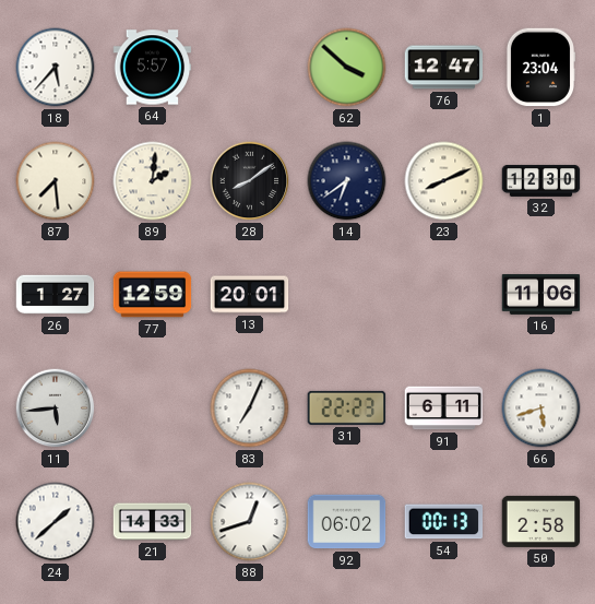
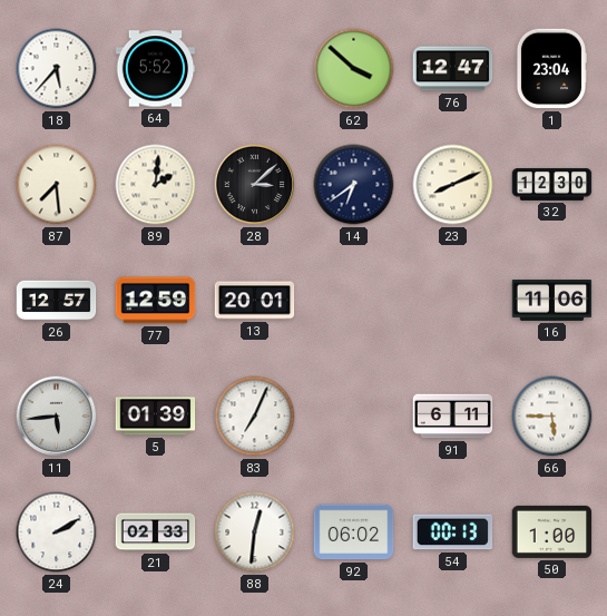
64: 5:57 -> 5:52
28: 8:09 -> 3:08
26: 1:27 -> 12:57
5: none -> 01:39
31: 22:23 -> none
66: 5:42 -> 5:45
24: 1:38 -> 2:10
21: 14:33 -> 02:33
88: 12:42 -> 12:31
50: 2:58 -> 1:00
